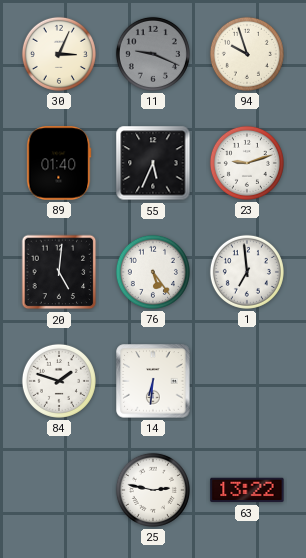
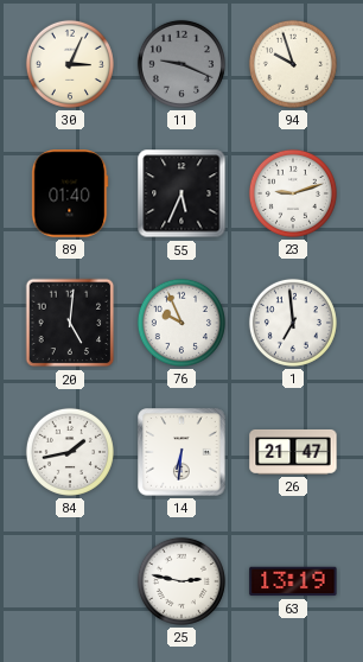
76: 5:24 -> 9:56
84: 1:48 -> 1:43
26: none -> 21:47
63: 13:22 -> 13:19
